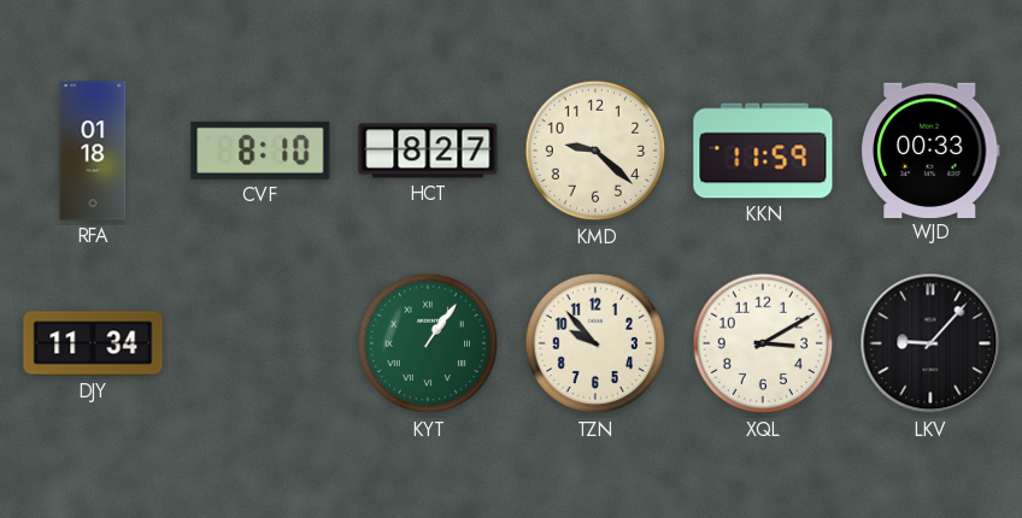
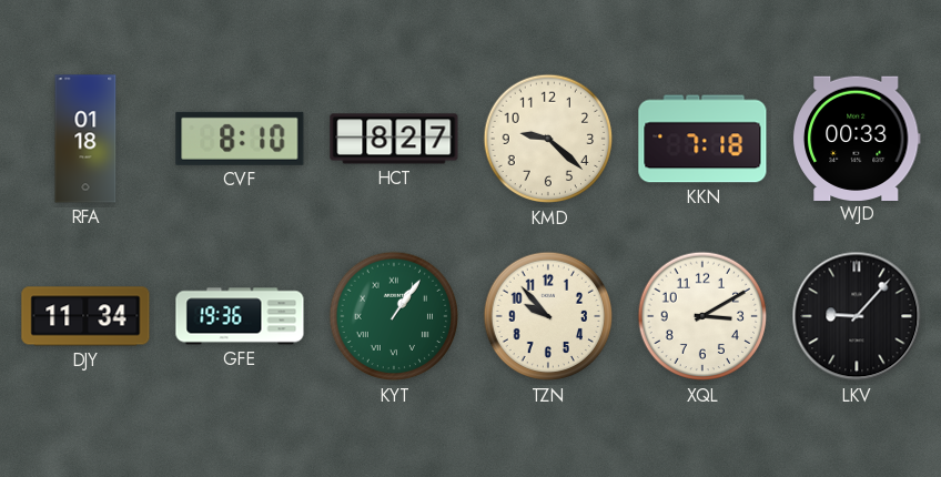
KKN: 11:59 -> 7:18
GFE: none -> 19:36
